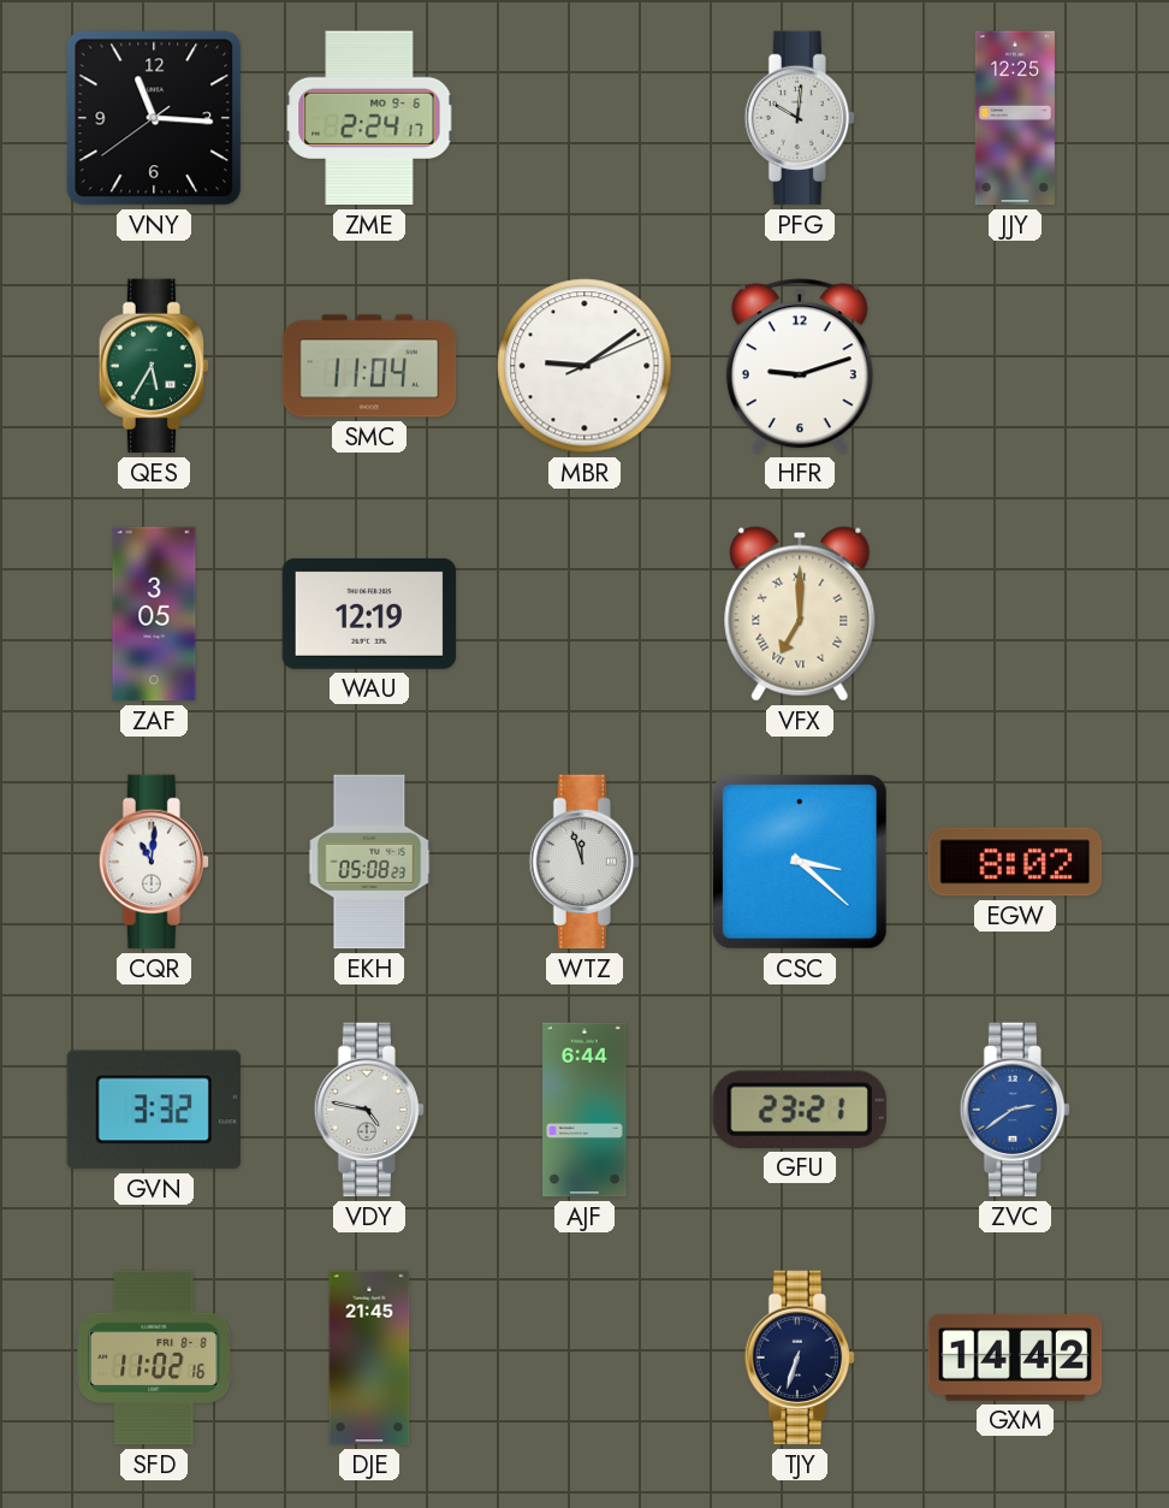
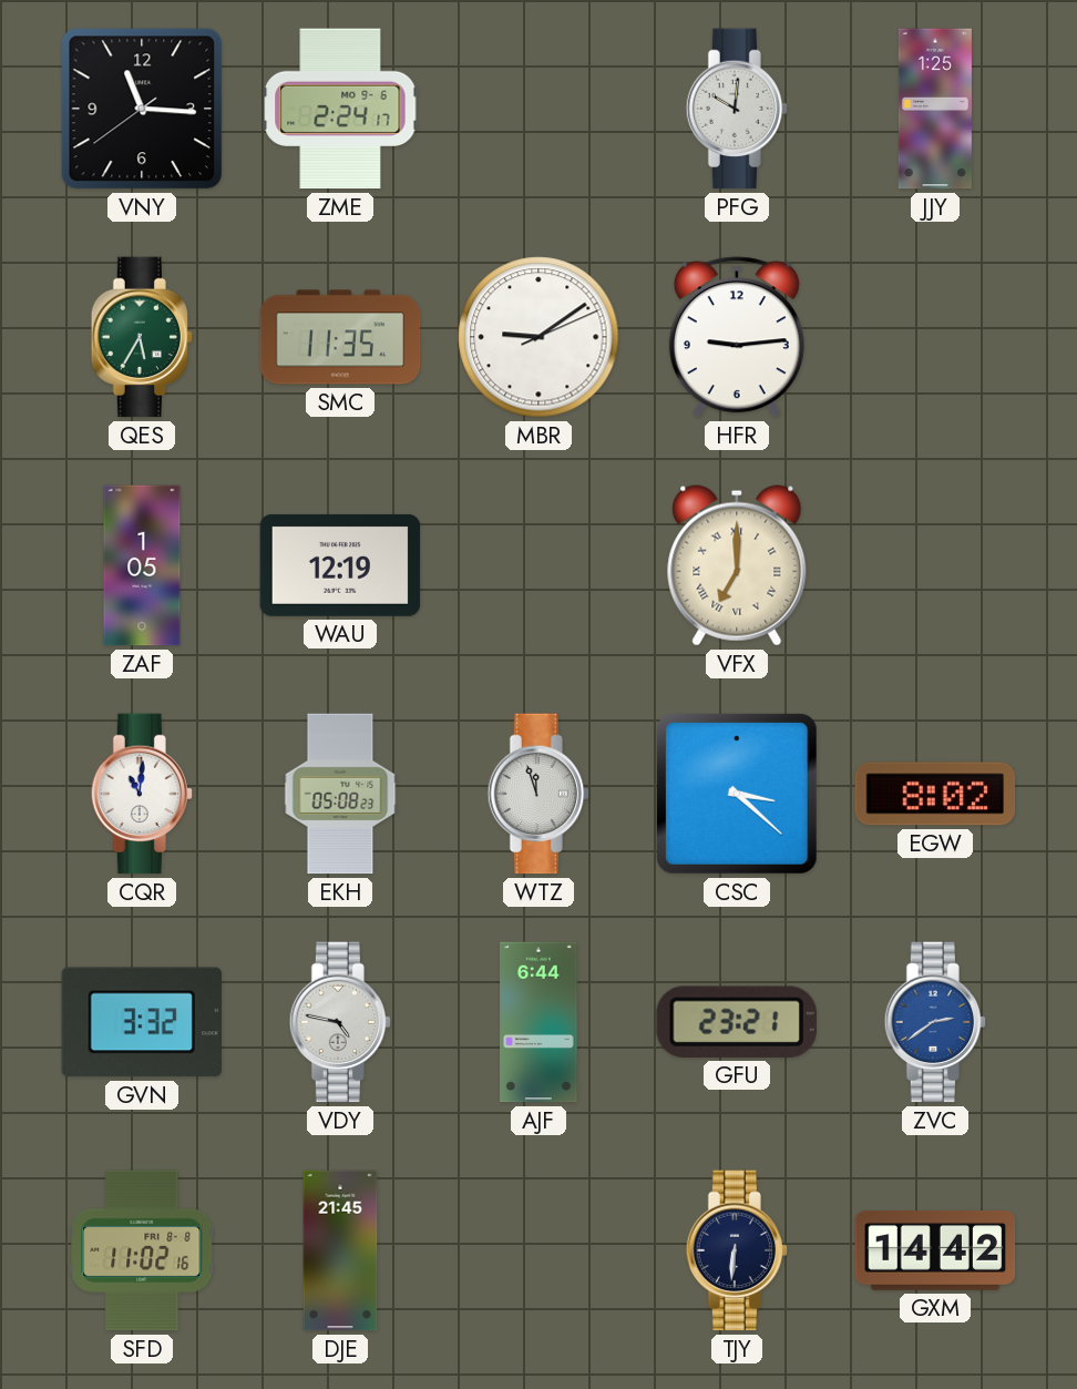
JJY: 12:25 -> 1:25
SMC: 11:04 -> 11:35
HFR: 9:12 -> 9:14
ZAF: 3:05 -> 1:05
TJY: 6:33 -> 6:31
